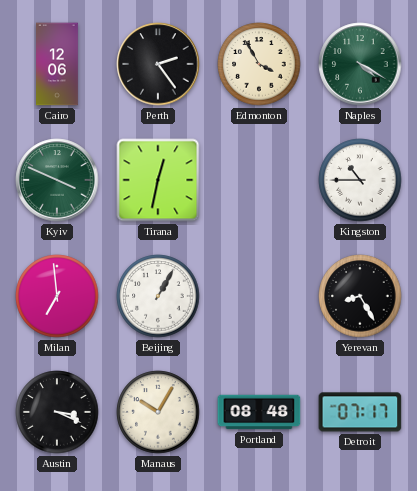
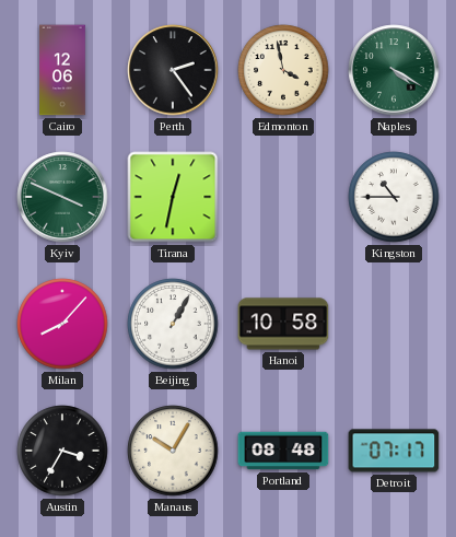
Edmonton: 3:55 -> 3:58
Milan: 6:59 -> 8:07
Hanoi: none -> 10:58
Yerevan: 8:25 -> none
Austin: 3:19 -> 3:35
